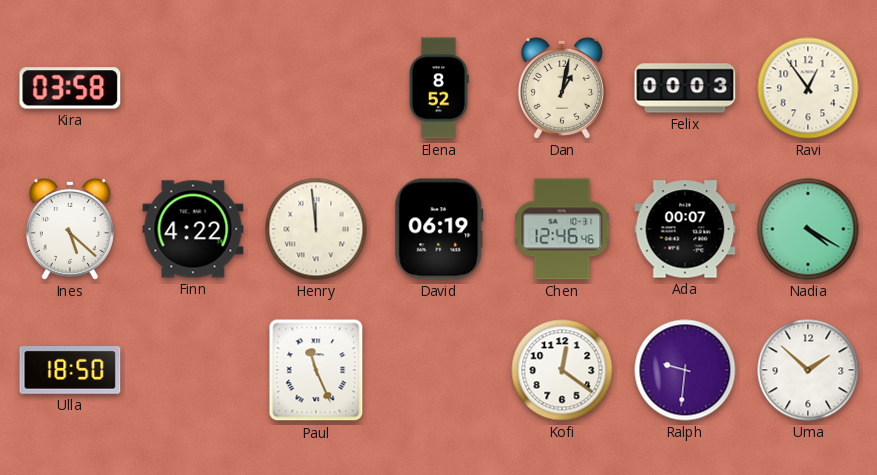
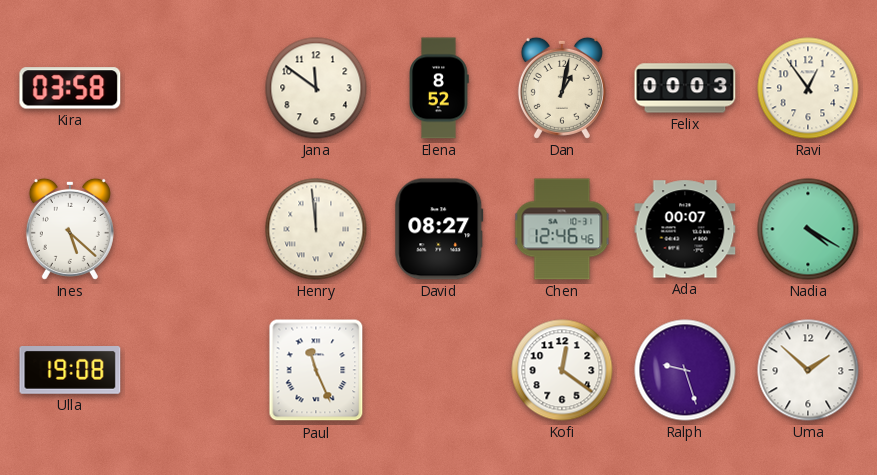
Jana: none -> 11:51
Finn: 4:22 -> none
David: 06:19 -> 08:27
Ulla: 18:50 -> 19:08
Ralph: 9:31 -> 9:27
